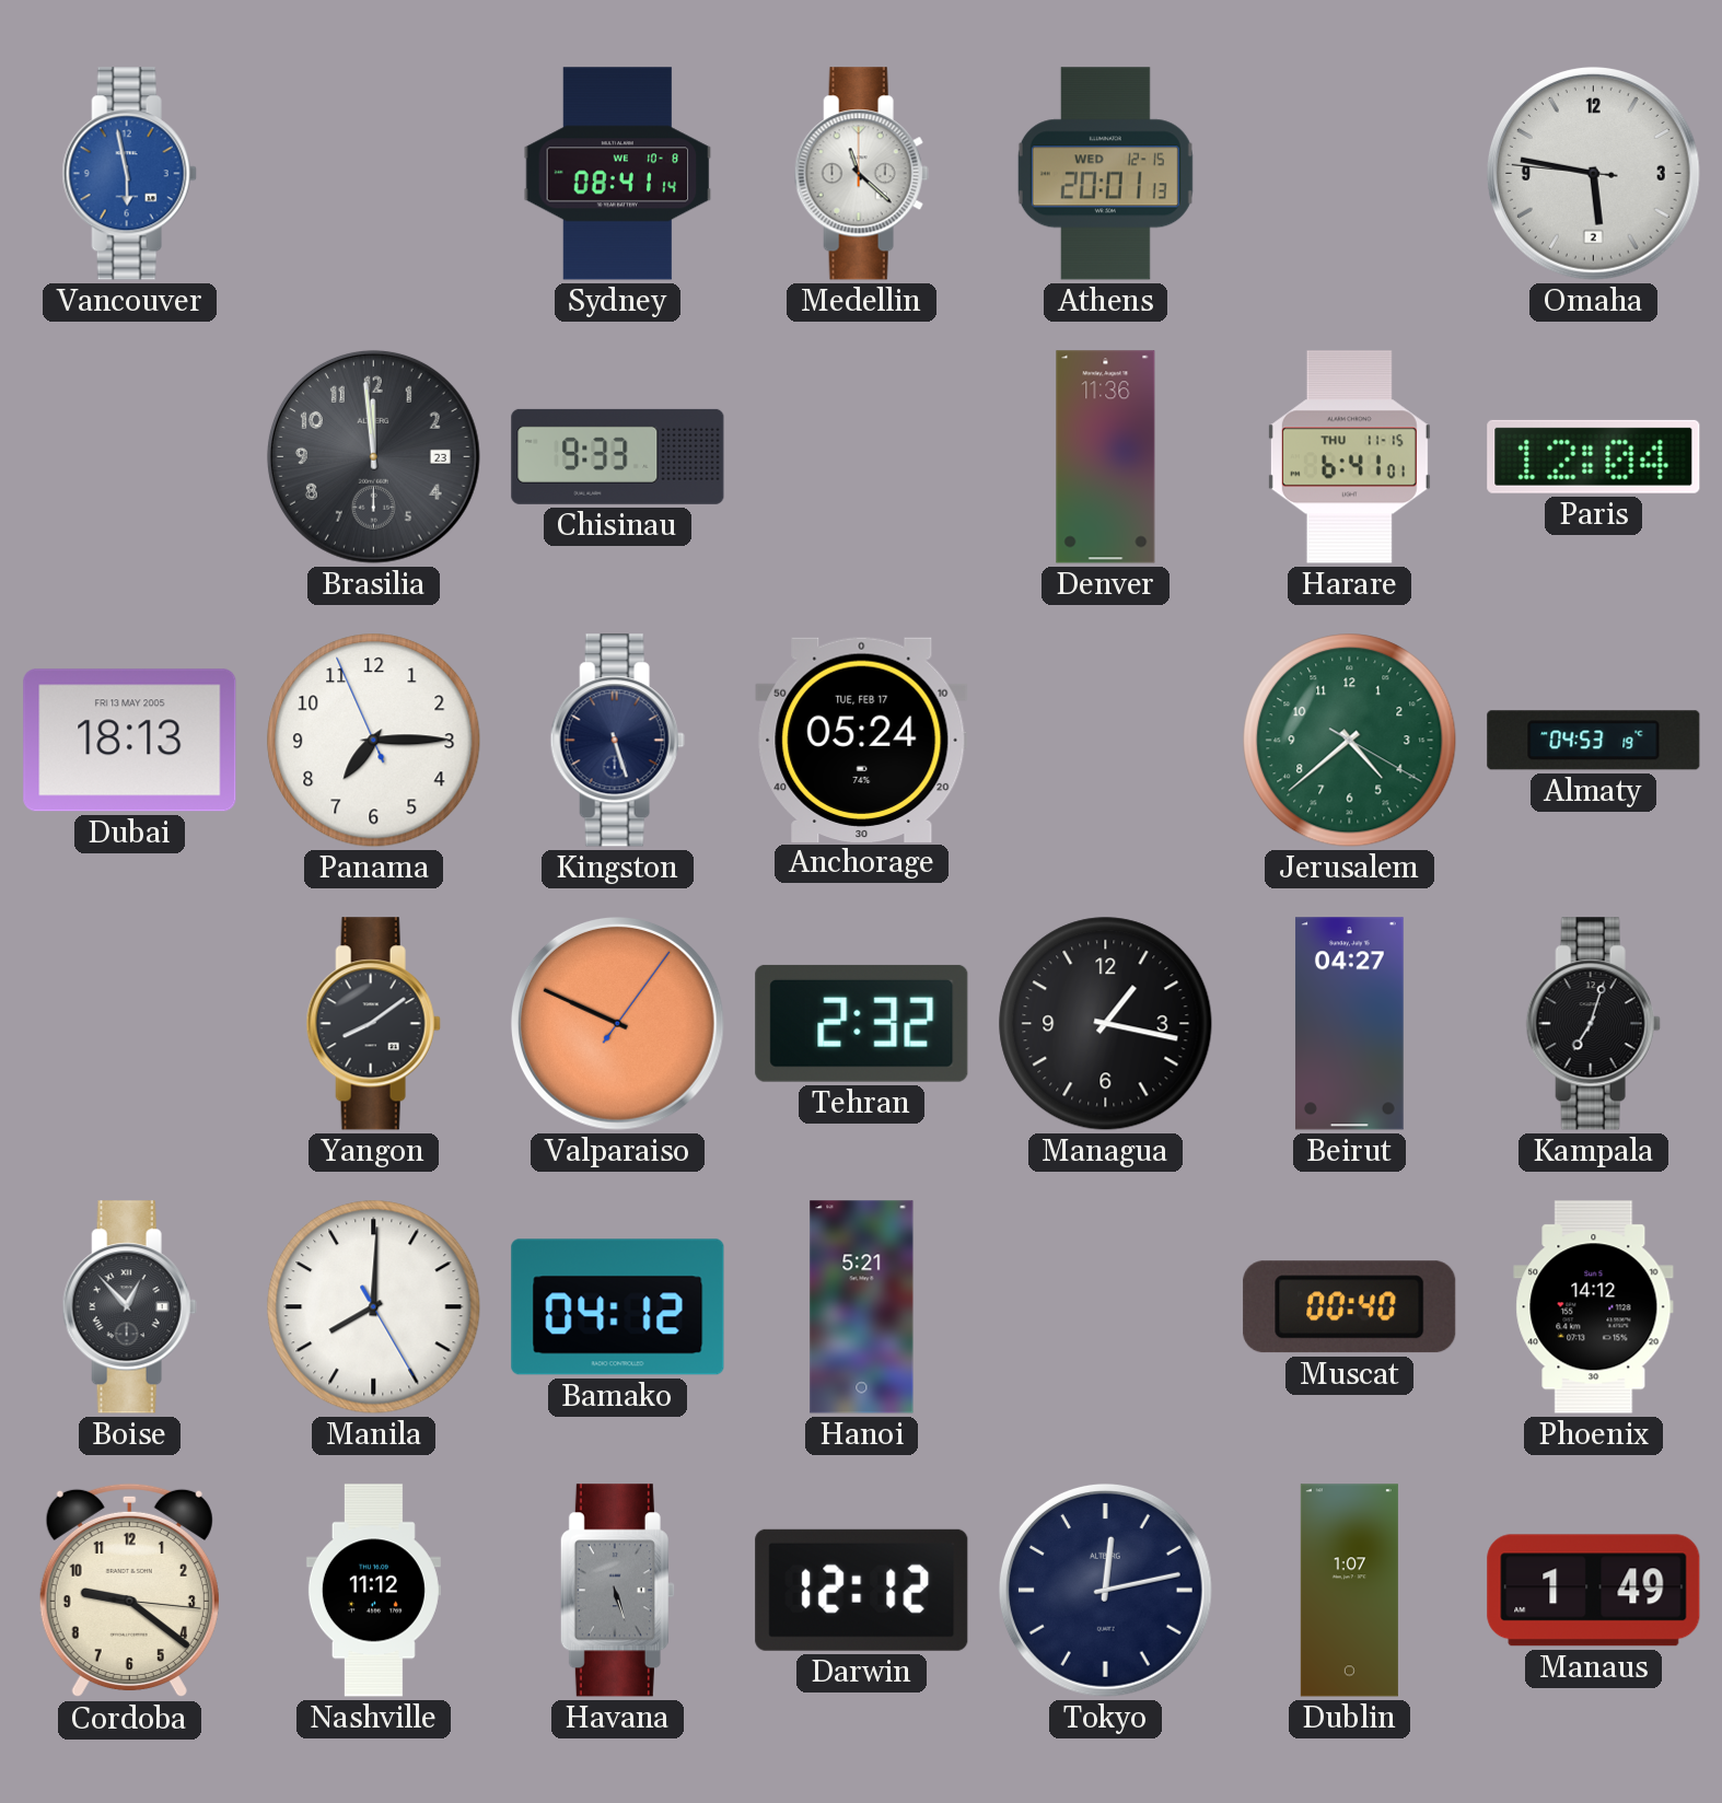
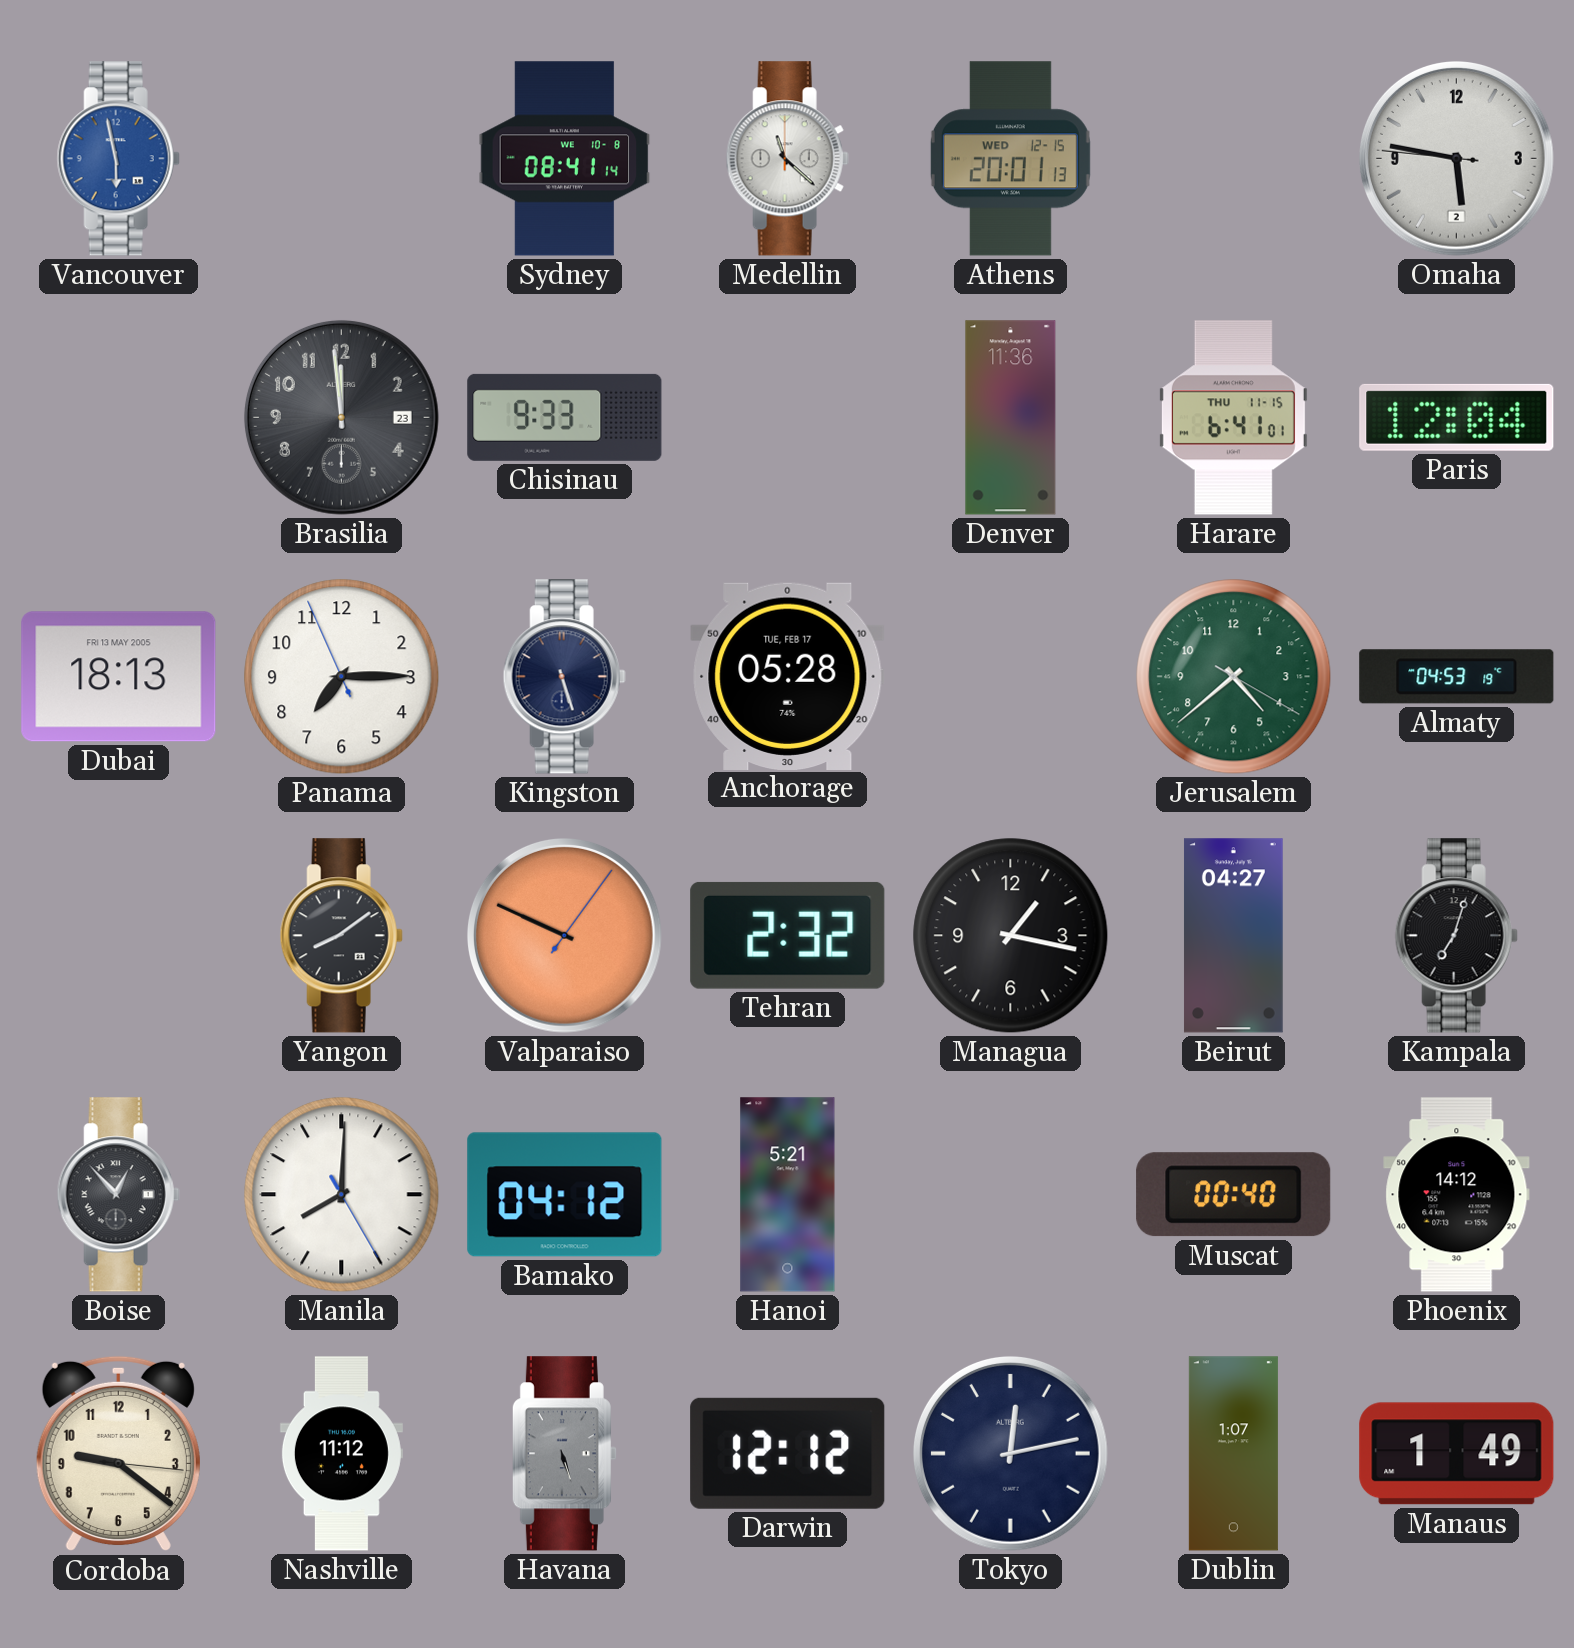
Anchorage: 05:24 -> 05:28
